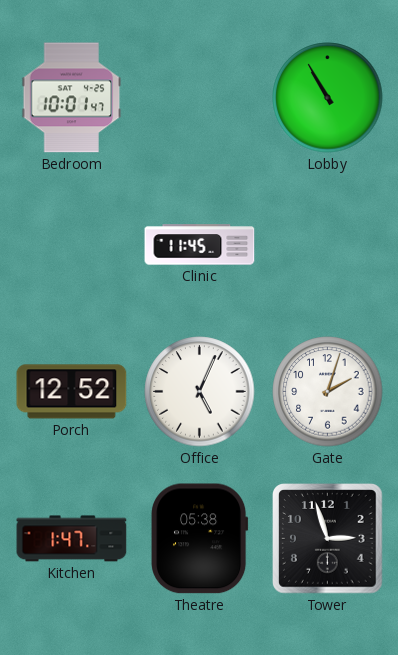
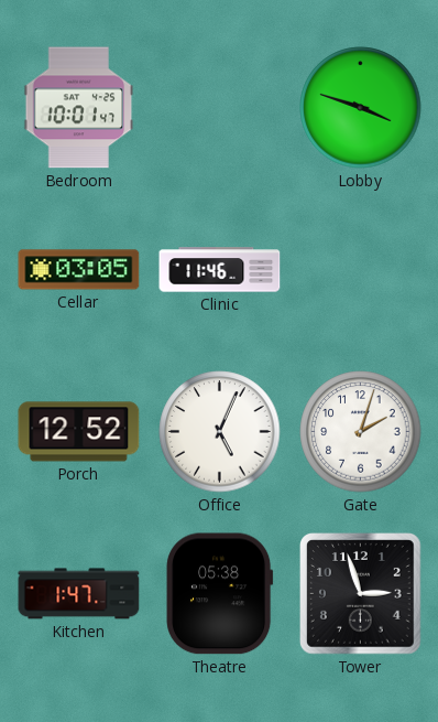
Lobby: 10:55 -> 3:48
Cellar: none -> 03:05
Clinic: 11:45 -> 11:46
